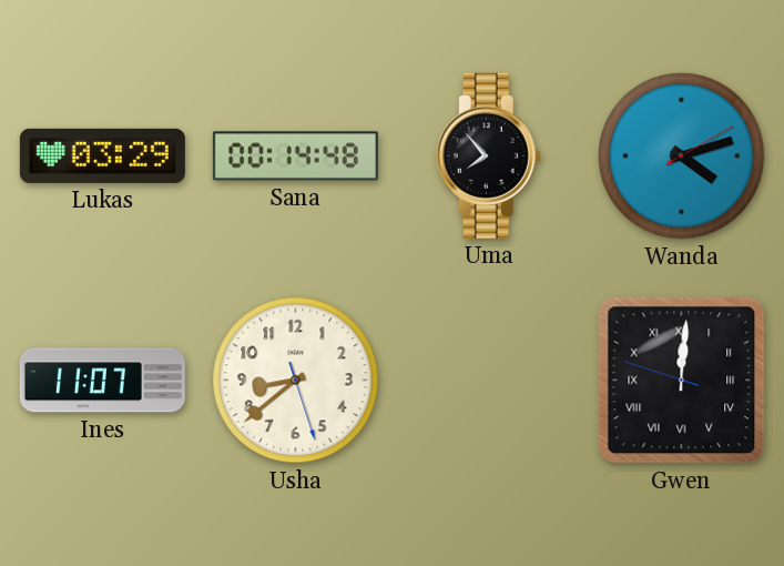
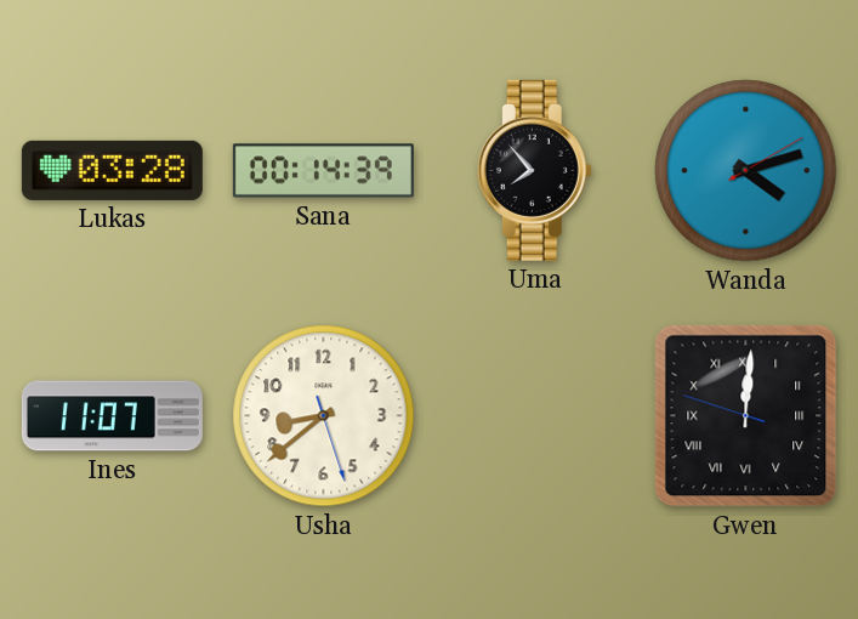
Lukas: 03:29 -> 03:28
Sana: 00:14:48 -> 00:14:39
